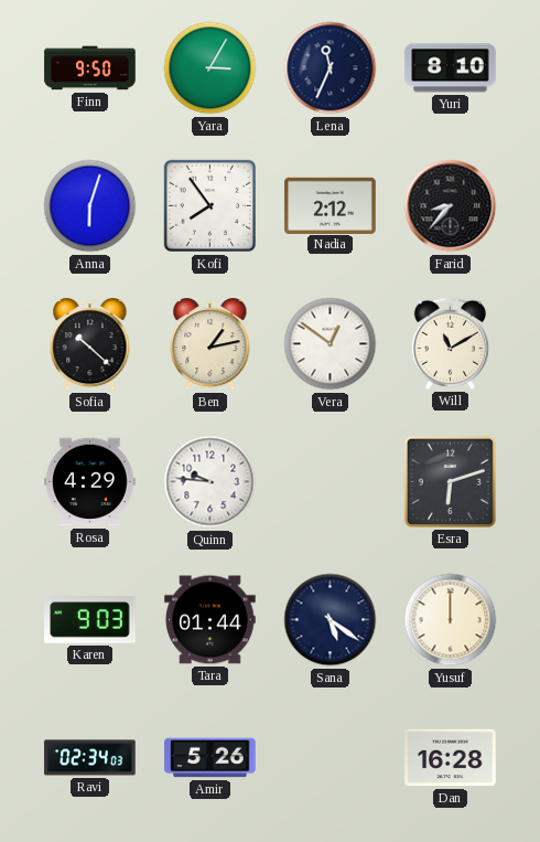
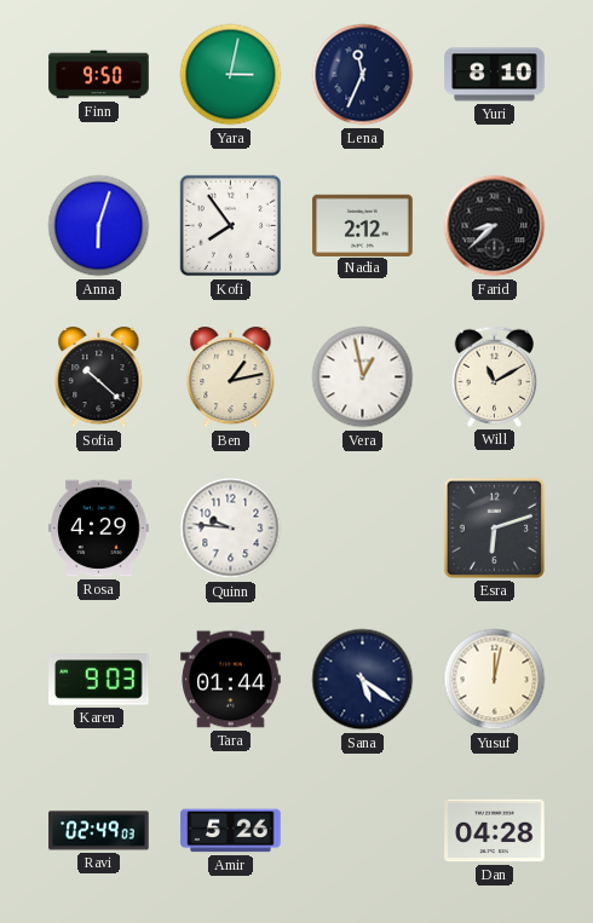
Yara: 3:05 -> 3:02
Farid: 8:37 -> 8:38
Vera: 12:51 -> 12:58
Yusuf: 12:00 -> 12:02
Ravi: 02:34 -> 02:49
Dan: 16:28 -> 04:28
